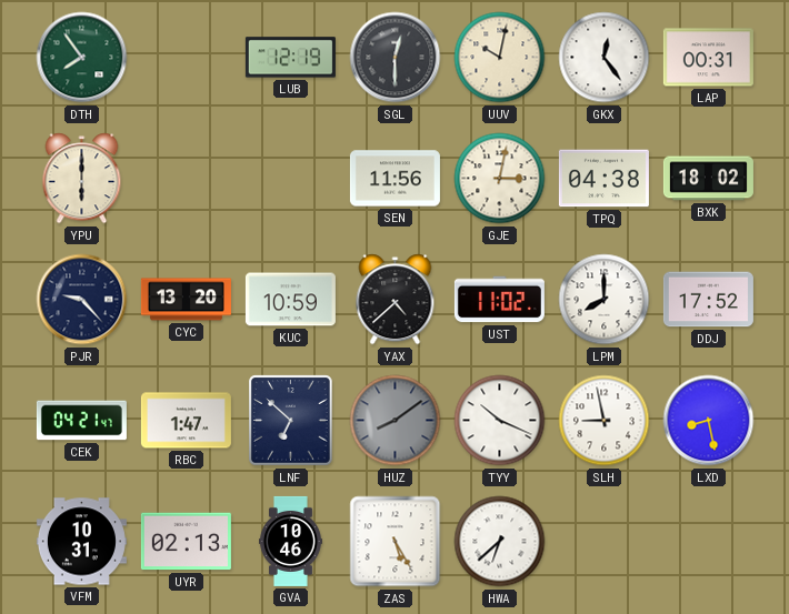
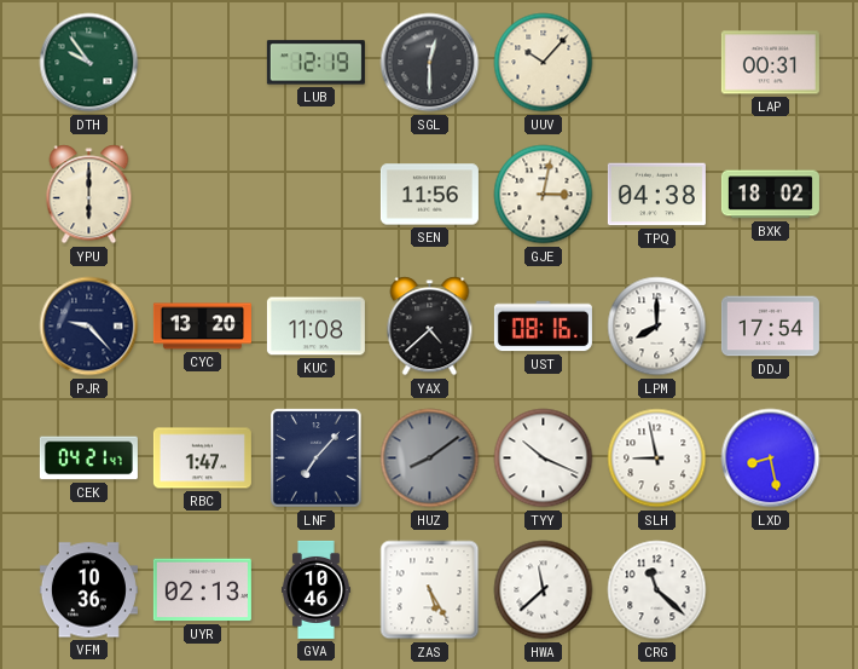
DTH: 7:54 -> 9:54
UUV: 10:02 -> 10:07
GKX: 12:24 -> none
KUC: 10:59 -> 11:08
UST: 11:02 -> 08:16
DDJ: 17:52 -> 17:54
LNF: 6:52 -> 7:07
VFM: 10:31 -> 10:36
HWA: 6:38 -> 11:38
CRG: none -> 11:22
